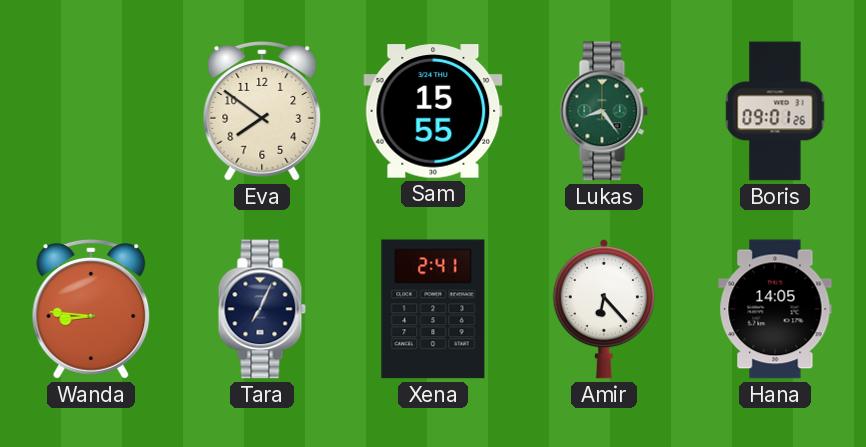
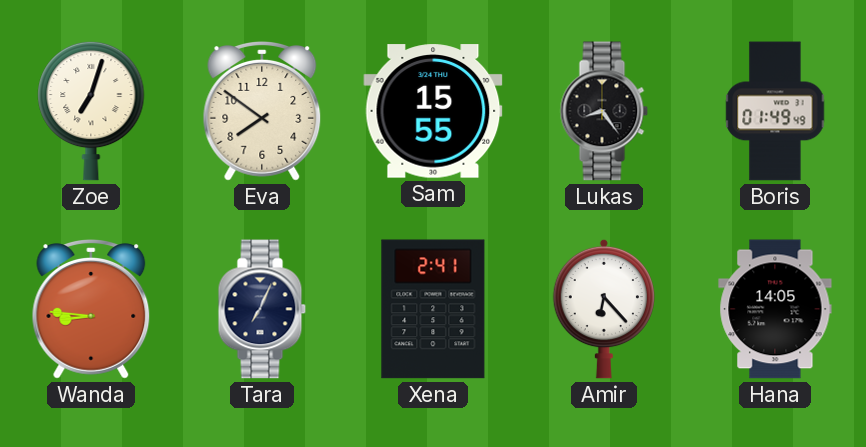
Zoe: none -> 7:03
Lukas dial: green -> black
Boris: 09:01 -> 01:49
